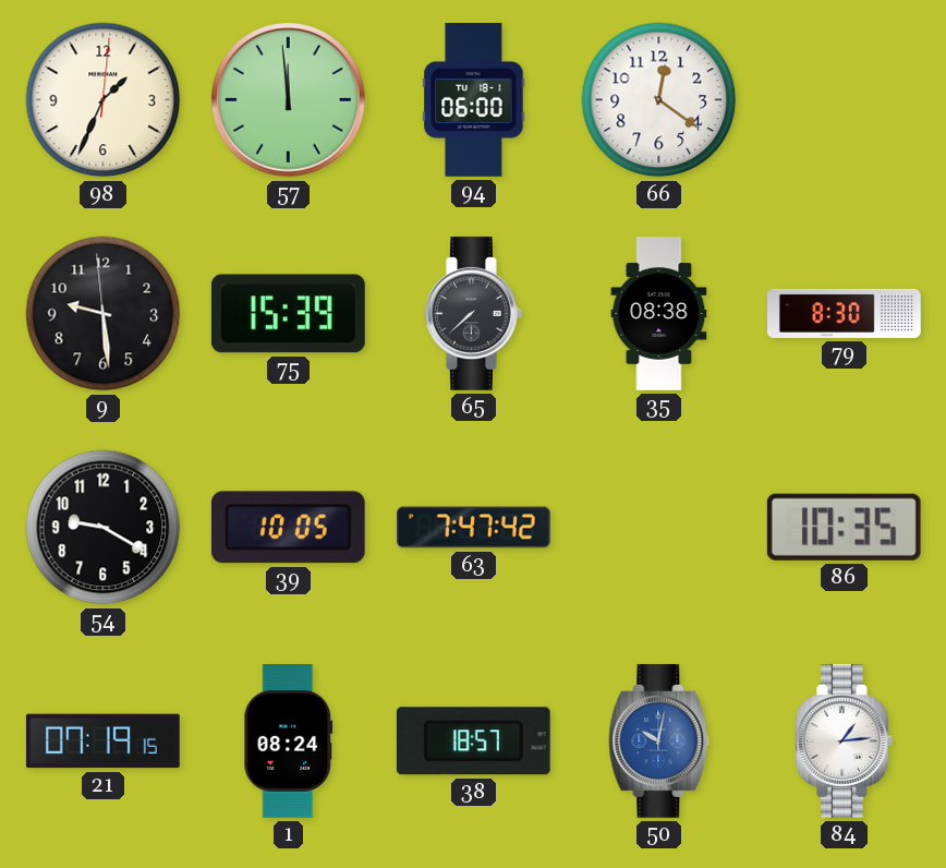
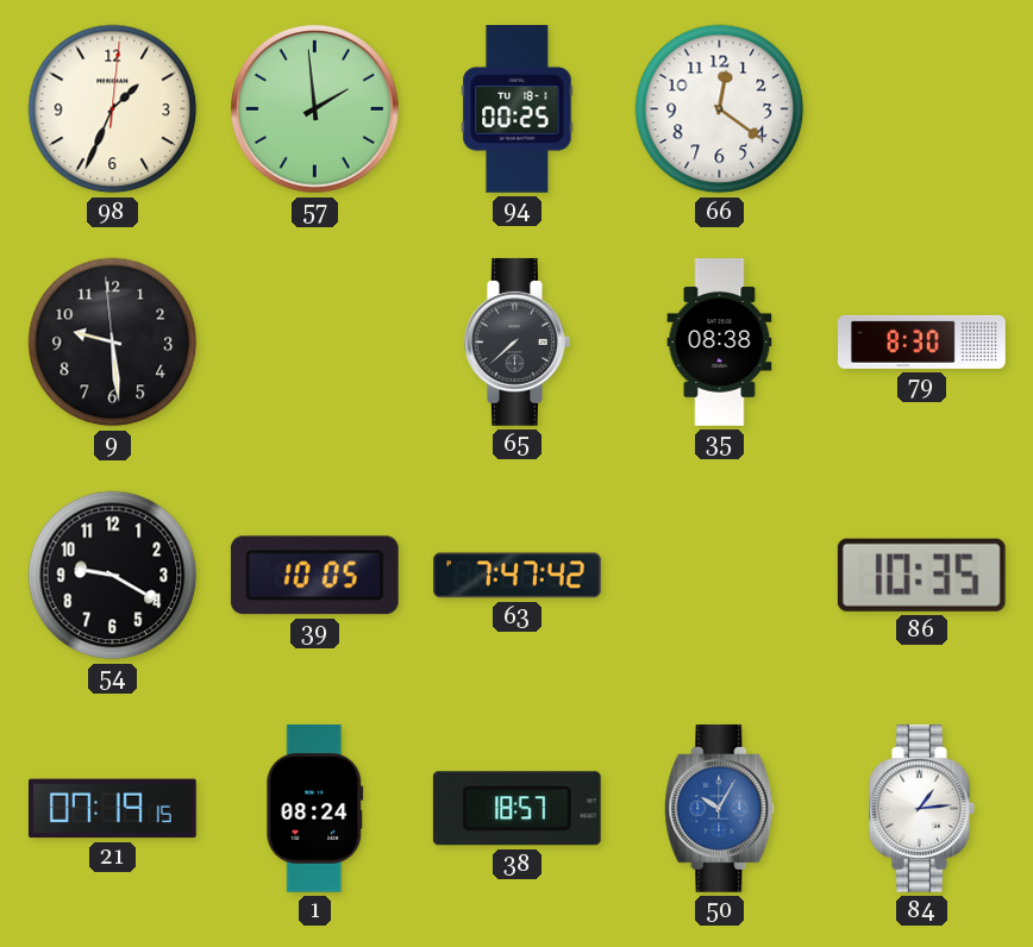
57: 11:59 -> 1:59
94: 06:00 -> 00:25
75: 15:39 -> none
50: 10:02 -> 10:05
